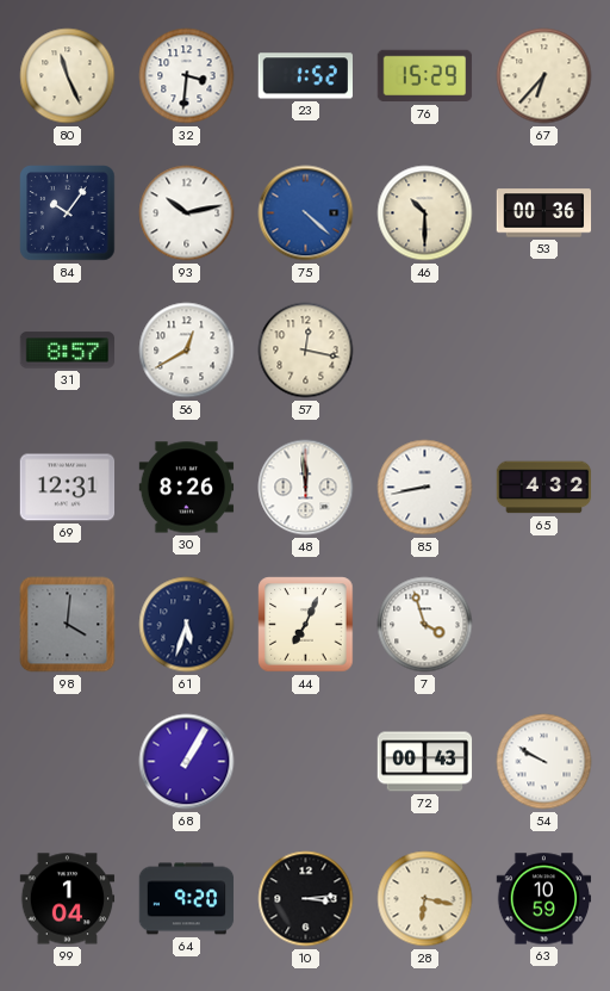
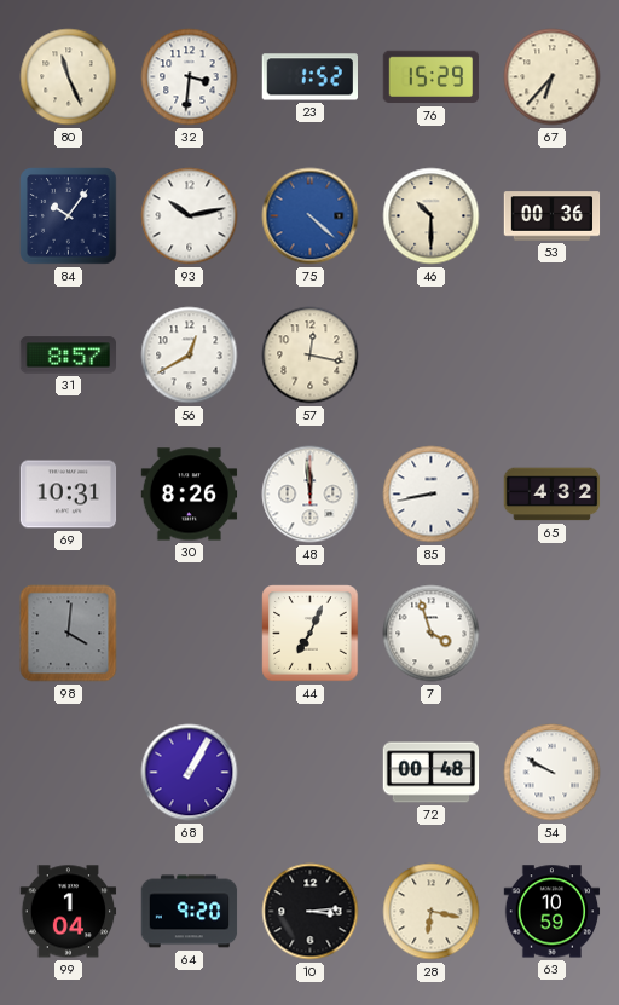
69: 12:31 -> 10:31
61: 5:33 -> none
72: 00:43 -> 00:48
